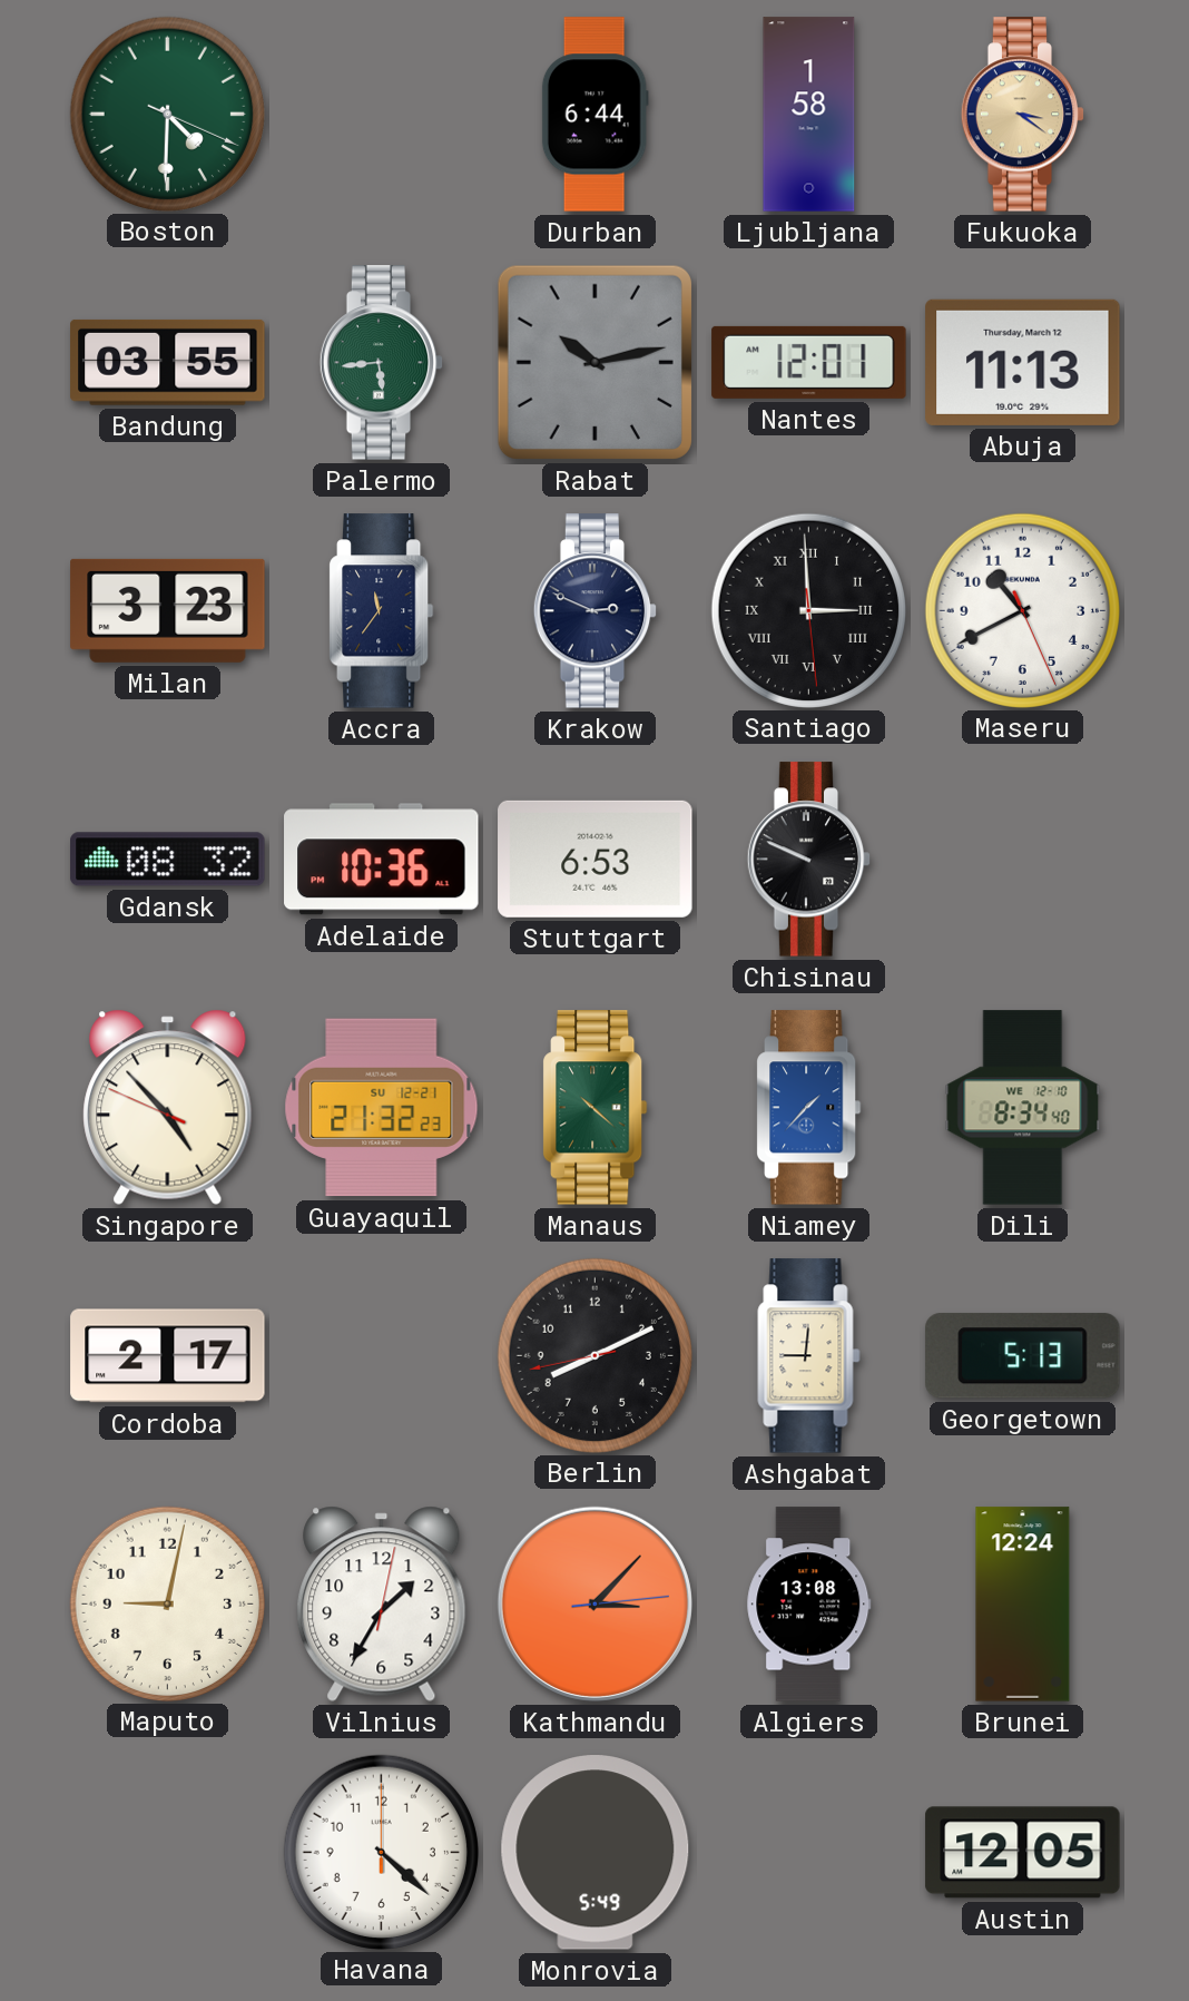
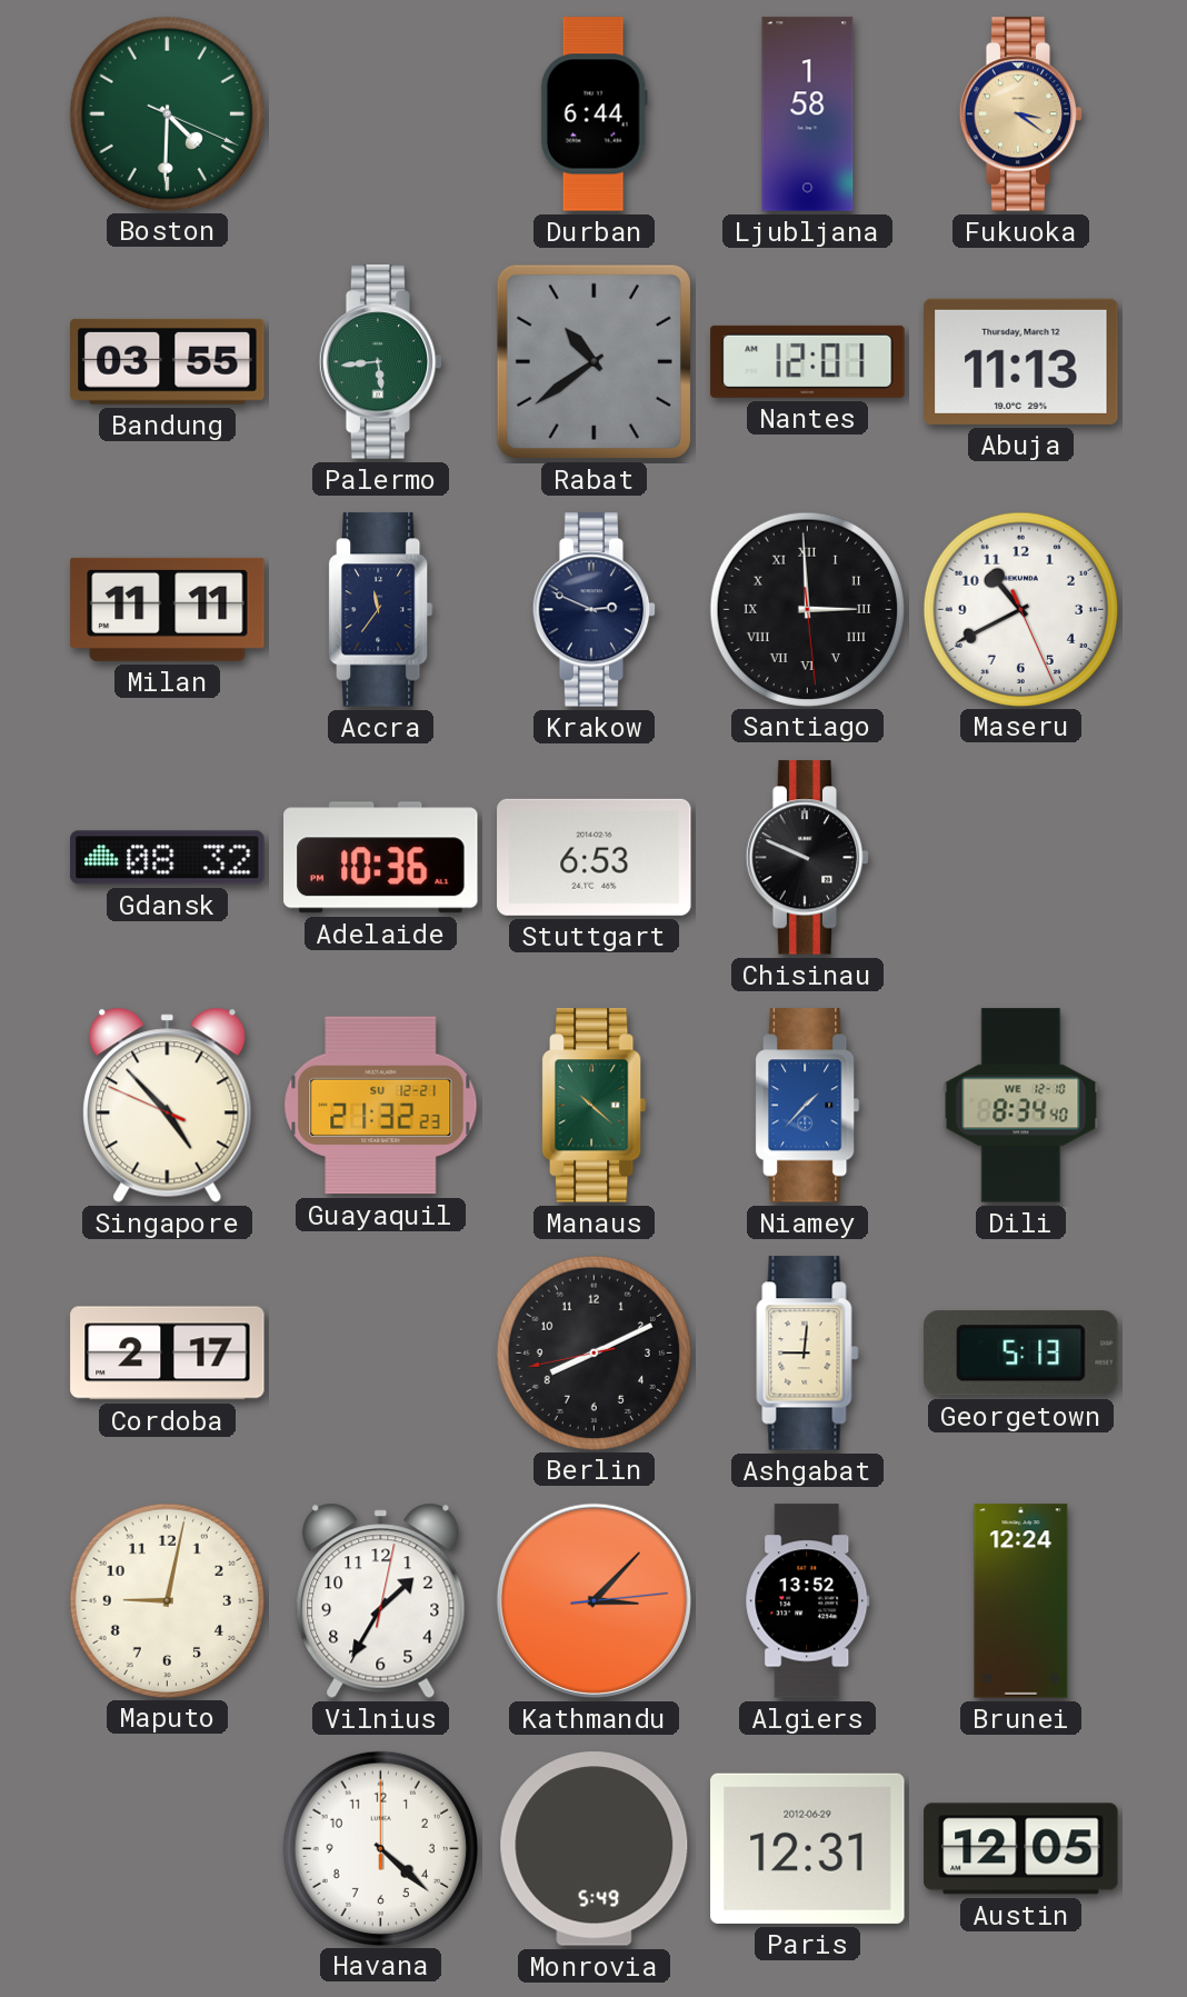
Rabat: 10:13 -> 10:39
Milan: 3:23 -> 11:11
Algiers: 13:08 -> 13:52
Paris: none -> 12:31
